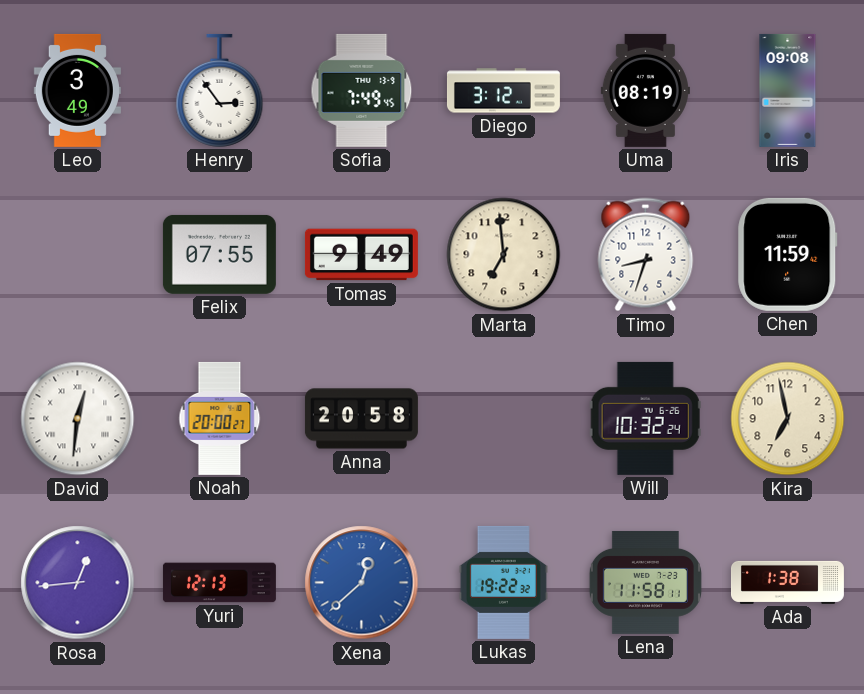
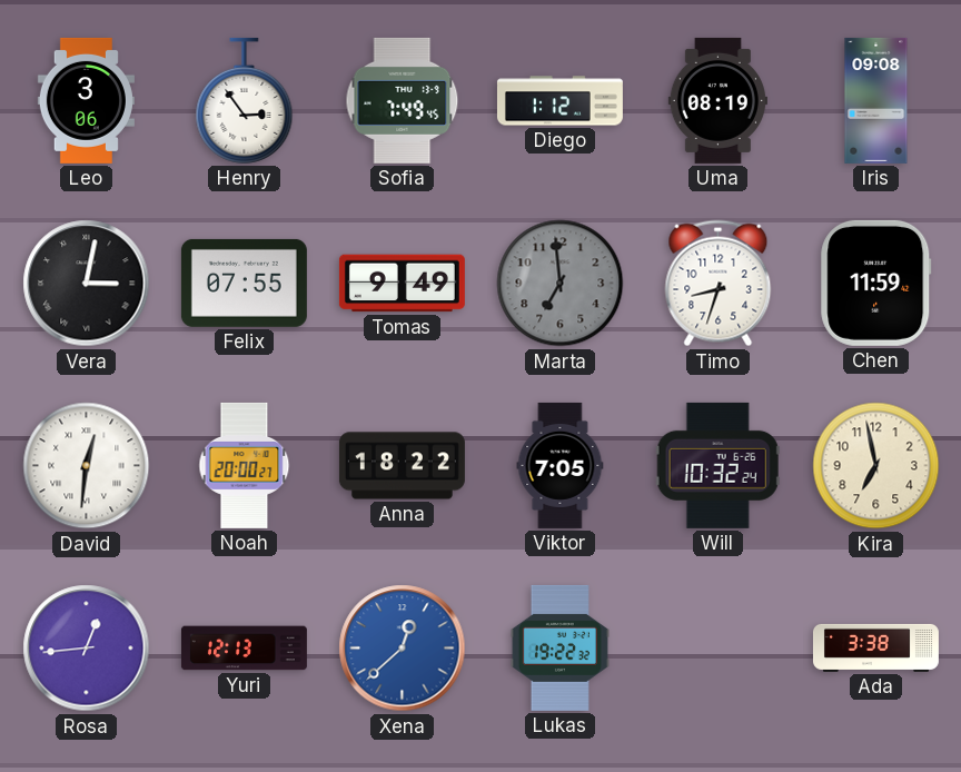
Leo: 3:49 -> 3:06
Diego: 3:12 -> 1:12
Vera: none -> 3:02
Marta dial: cream -> grey
Anna: 20:58 -> 18:22
Viktor: none -> 7:05
Lena: 11:58 -> none
Ada: 1:38 -> 3:38
